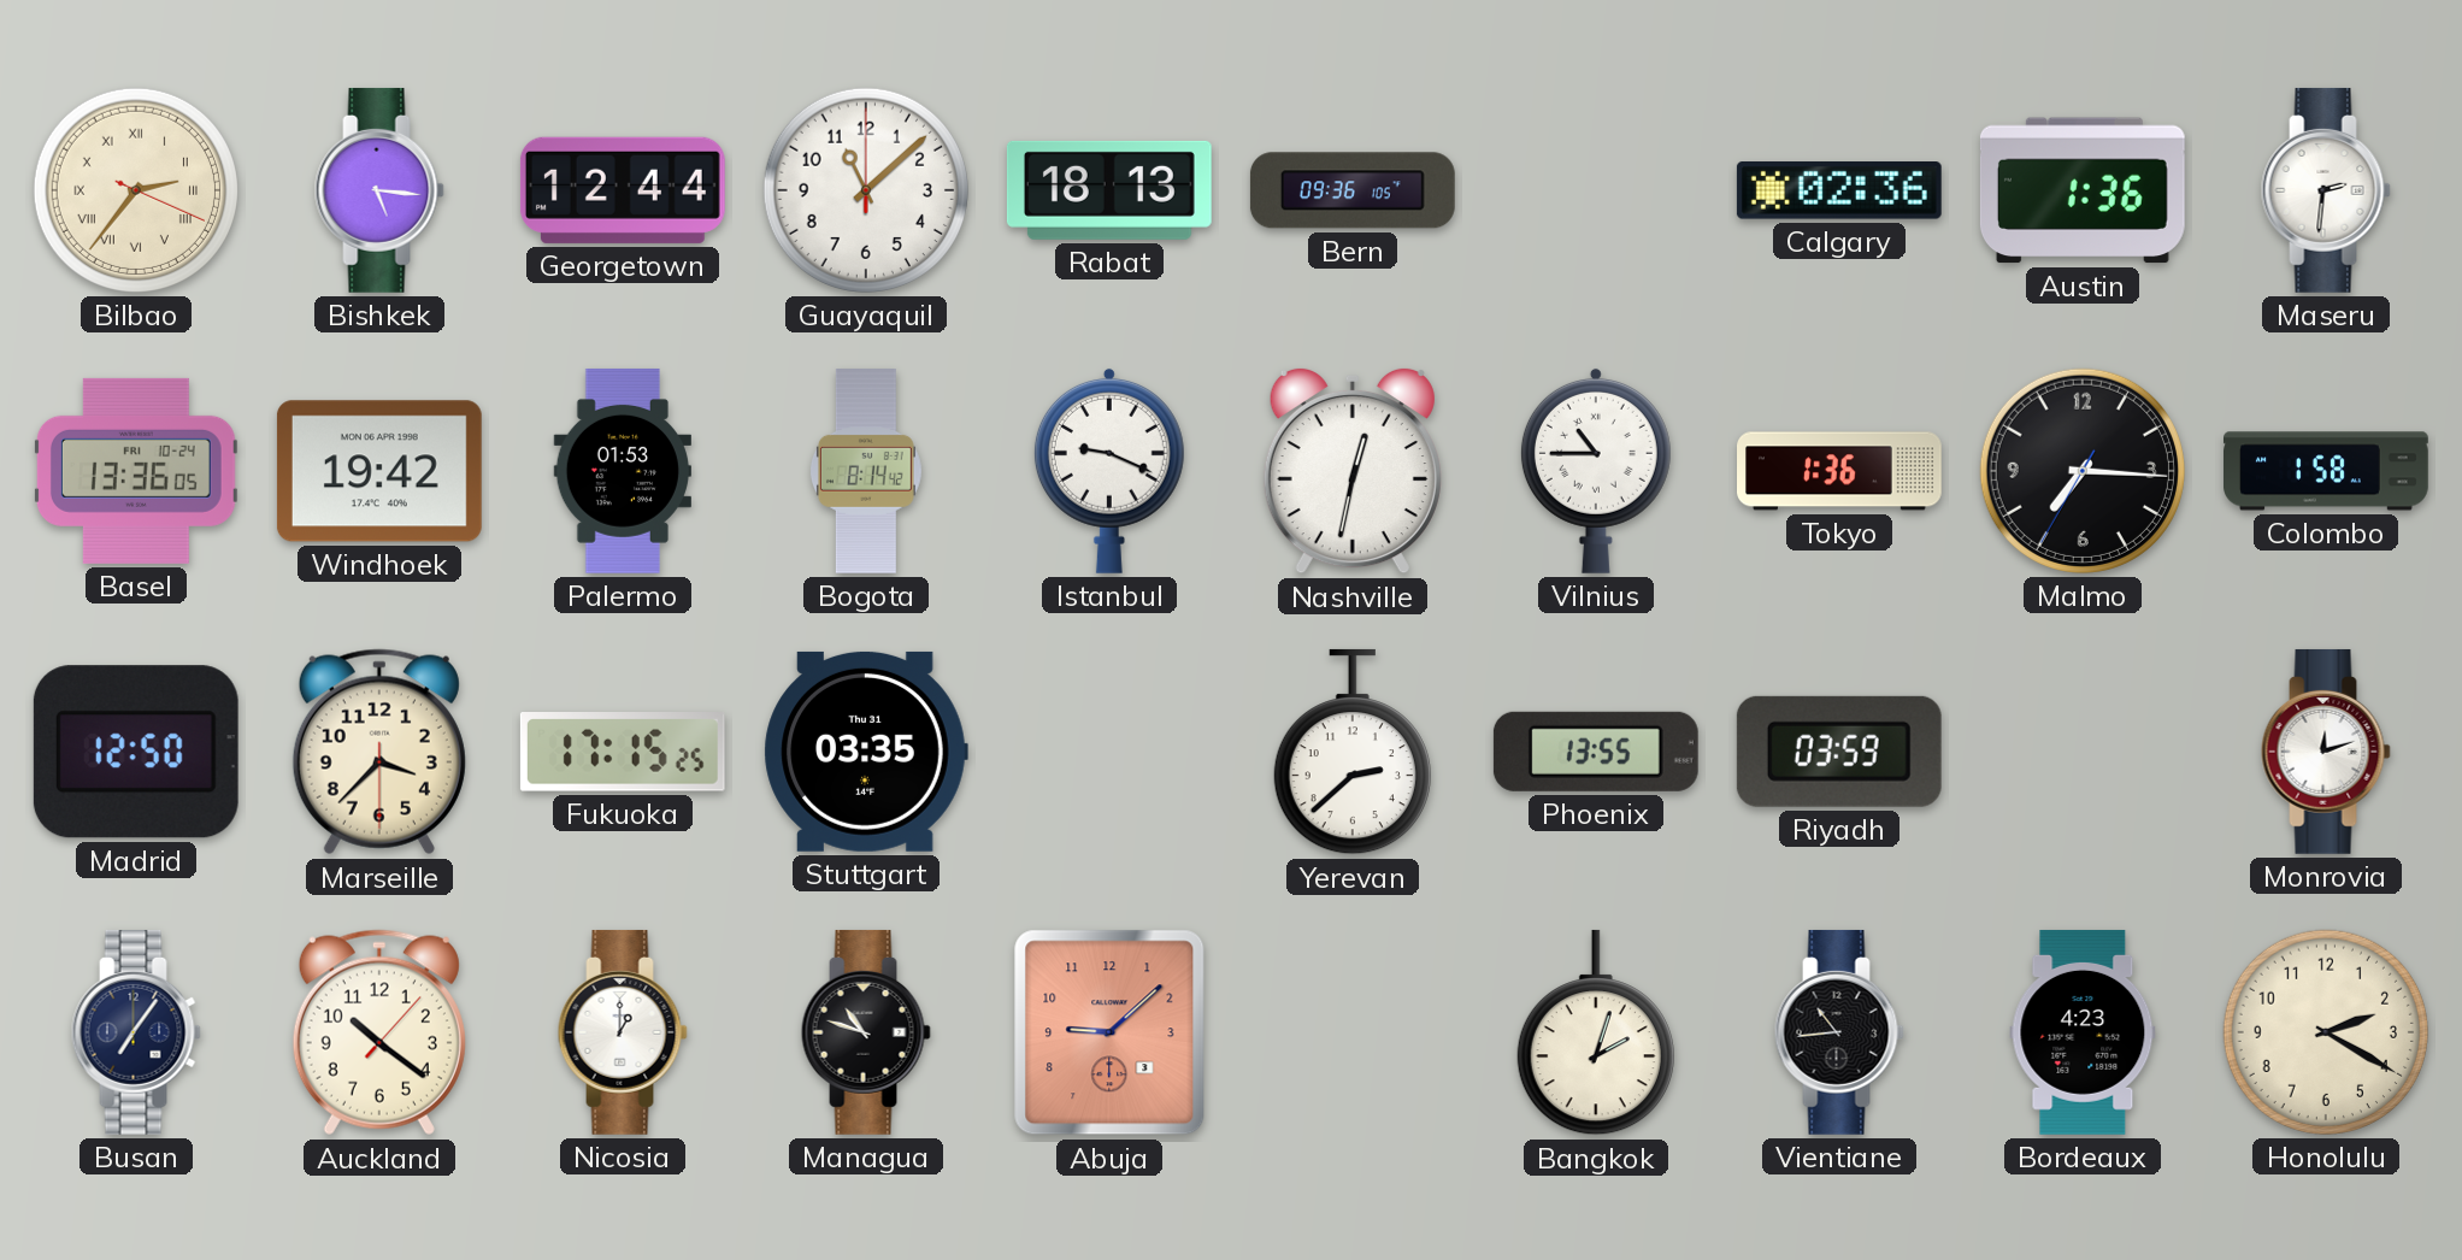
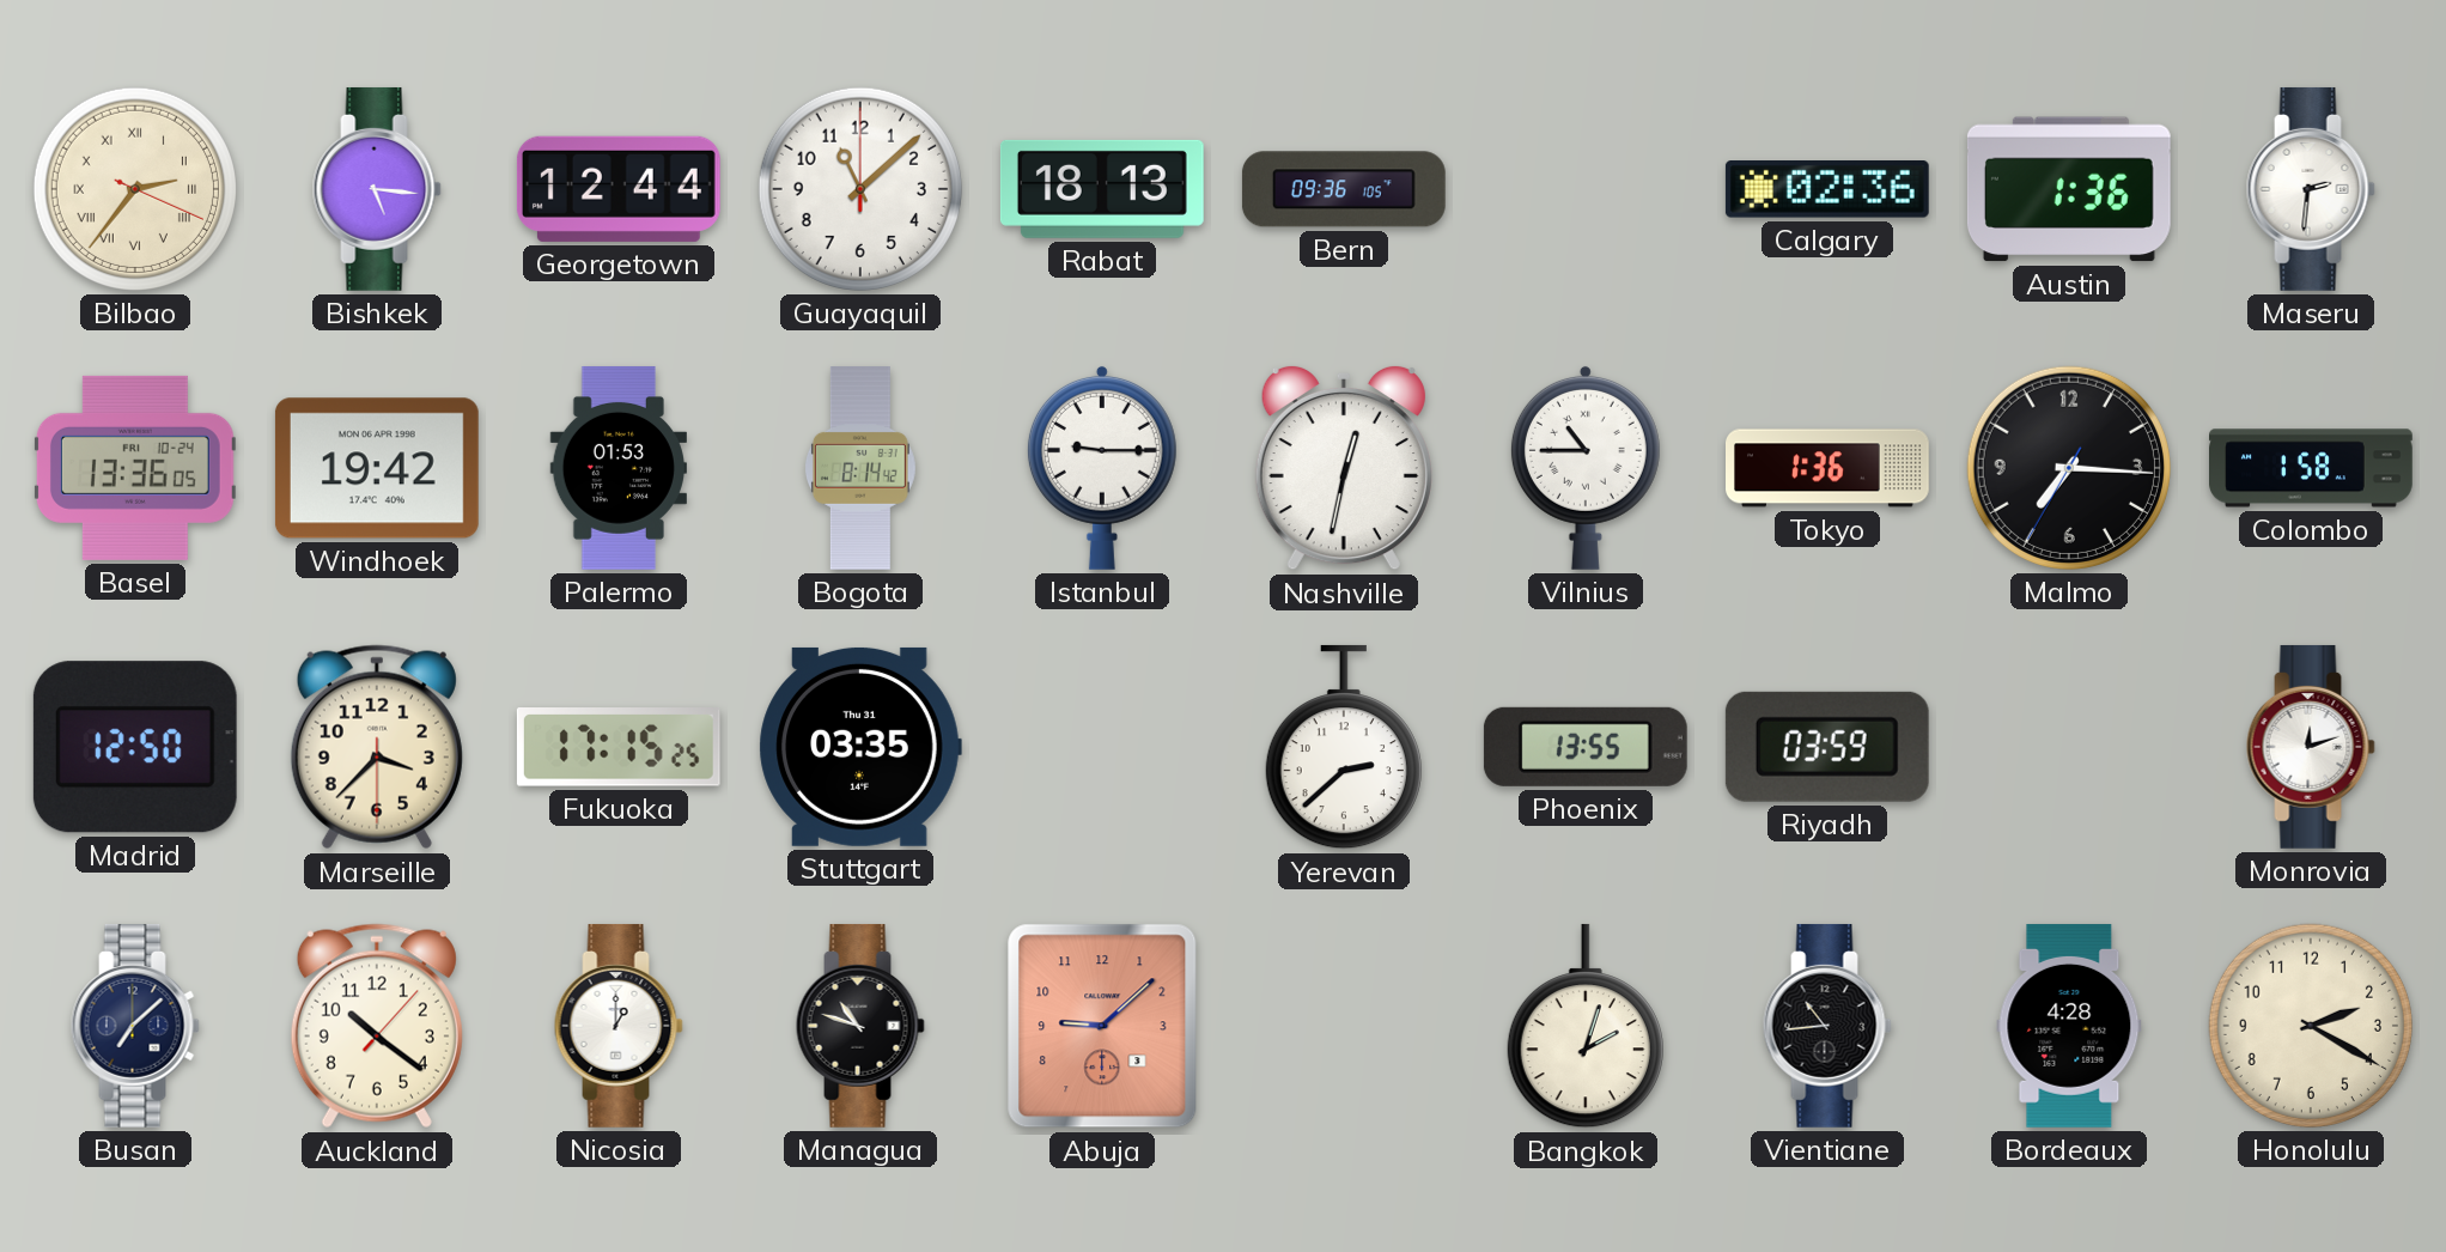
Istanbul: 9:19 -> 9:15
Busan: 7:06 -> 7:08
Bordeaux: 4:23 -> 4:28
